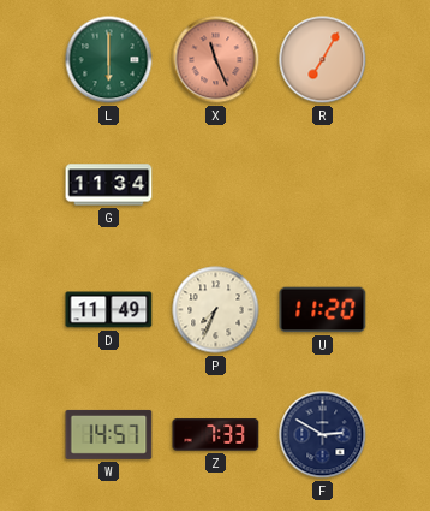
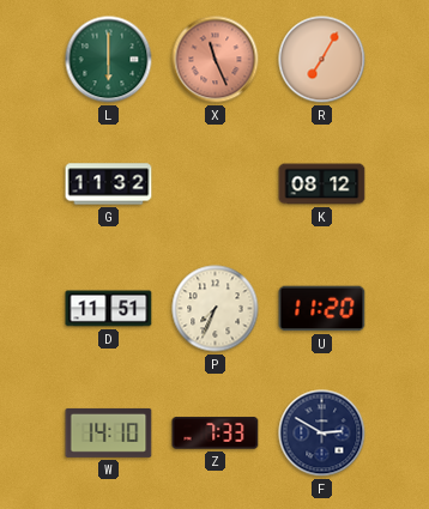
G: 11:34 -> 11:32
K: none -> 08:12
D: 11:49 -> 11:51
W: 14:57 -> 14:10
